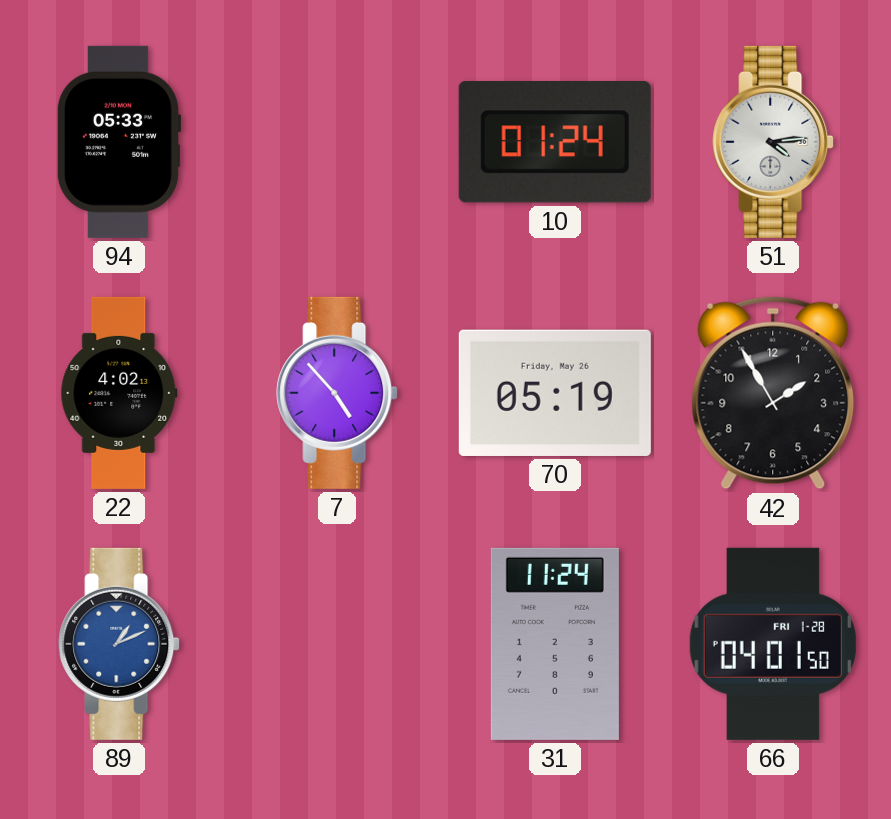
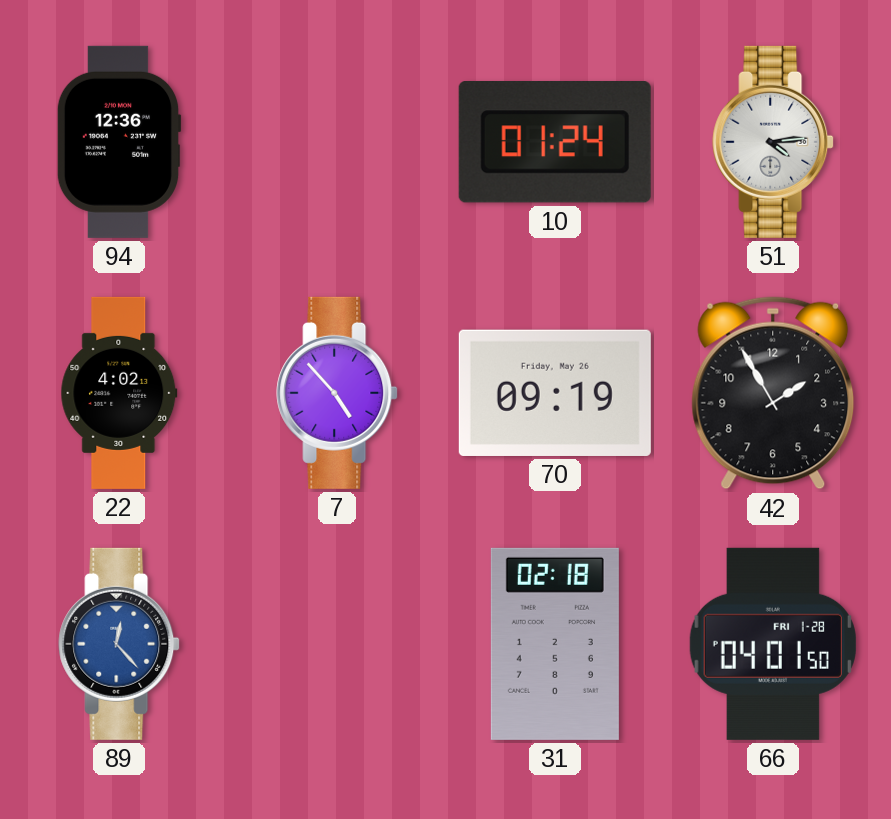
94: 05:33 -> 12:36
70: 05:19 -> 09:19
89: 1:11 -> 12:23
31: 11:24 -> 02:18
